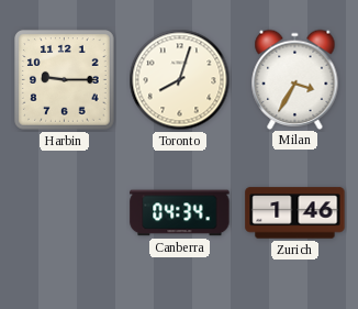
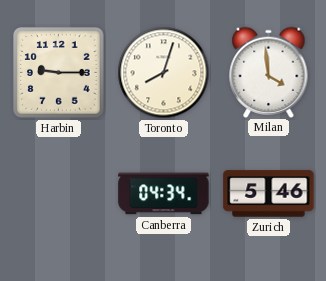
Milan: 3:35 -> 3:59
Zurich: 1:46 -> 5:46
